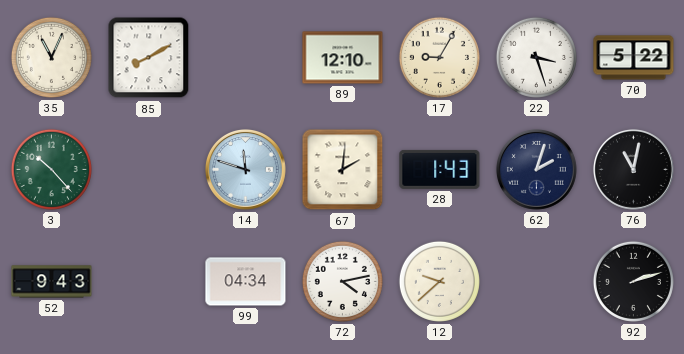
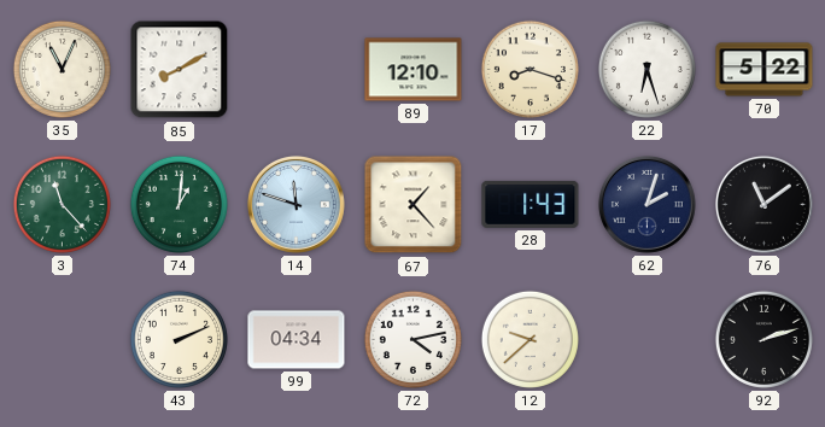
17: 9:05 -> 8:18
22: 3:27 -> 6:27
3: 10:23 -> 11:23
74: none -> 1:01
67: 2:01 -> 1:23
76: 11:02 -> 11:09
52: 9:43 -> none
43: none -> 2:11
